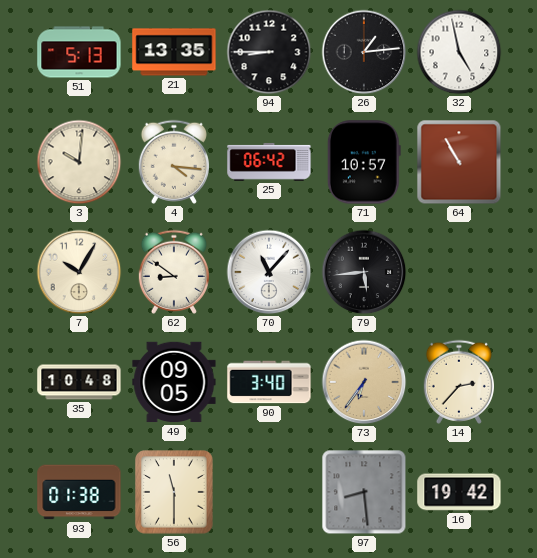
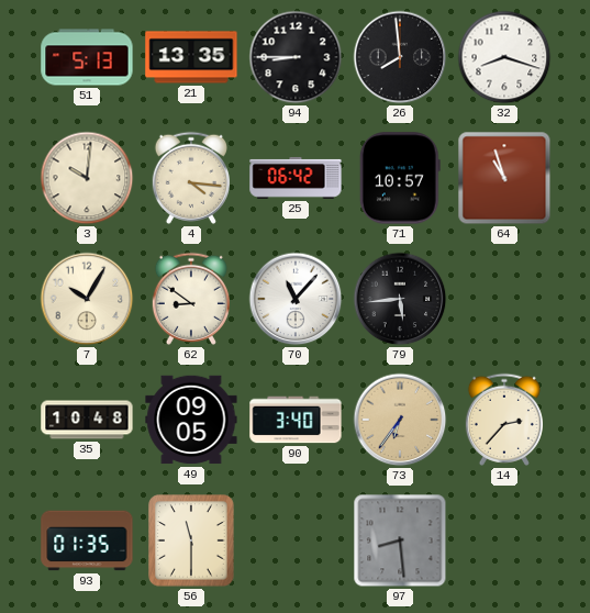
26: 1:14 -> 7:59
32: 4:58 -> 8:18
64: 10:55 -> 10:57
93: 01:38 -> 01:35
16: 19:42 -> none
